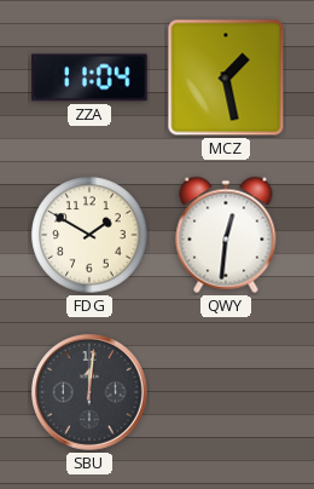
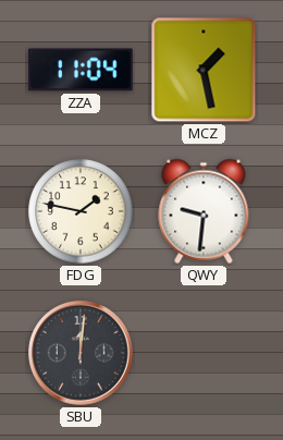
FDG: 1:50 -> 1:47
QWY: 12:31 -> 9:31
